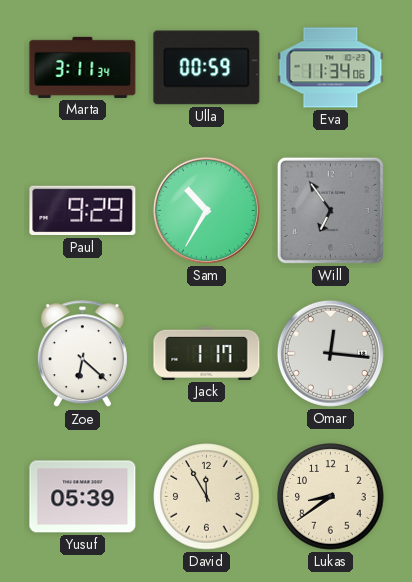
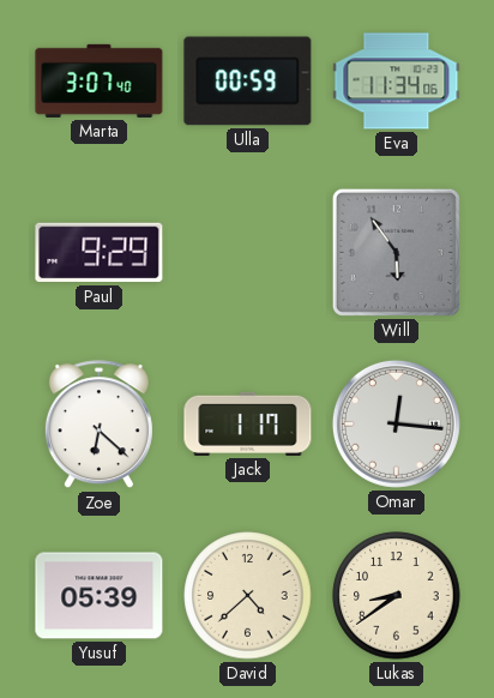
Marta: 3:11 -> 3:07
Sam: 10:35 -> none
Will: 6:54 -> 5:54
David: 11:55 -> 4:38
